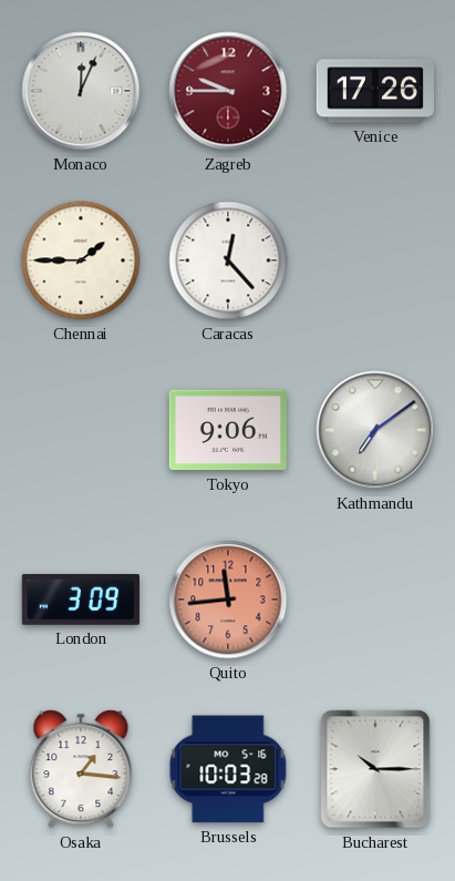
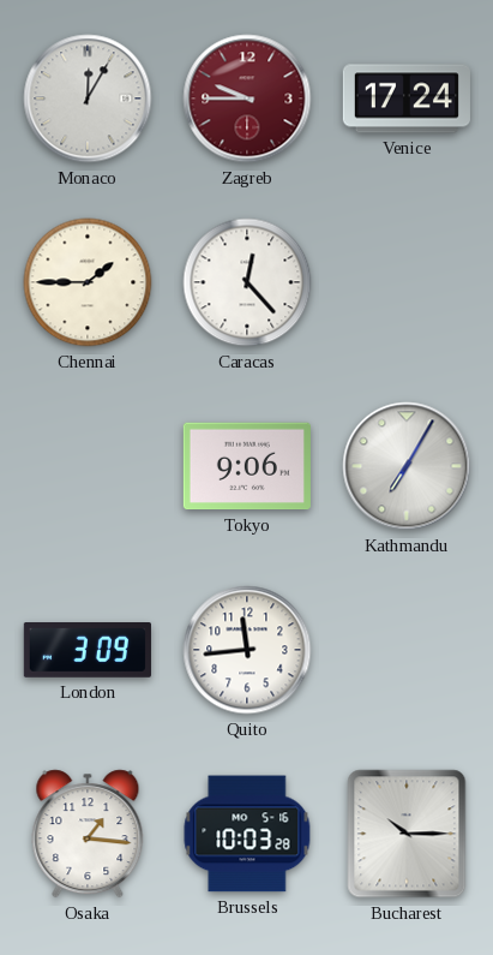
Monaco: 12:04 -> 12:05
Venice: 17:26 -> 17:24
Kathmandu: 7:09 -> 7:05
Quito dial: salmon -> white
